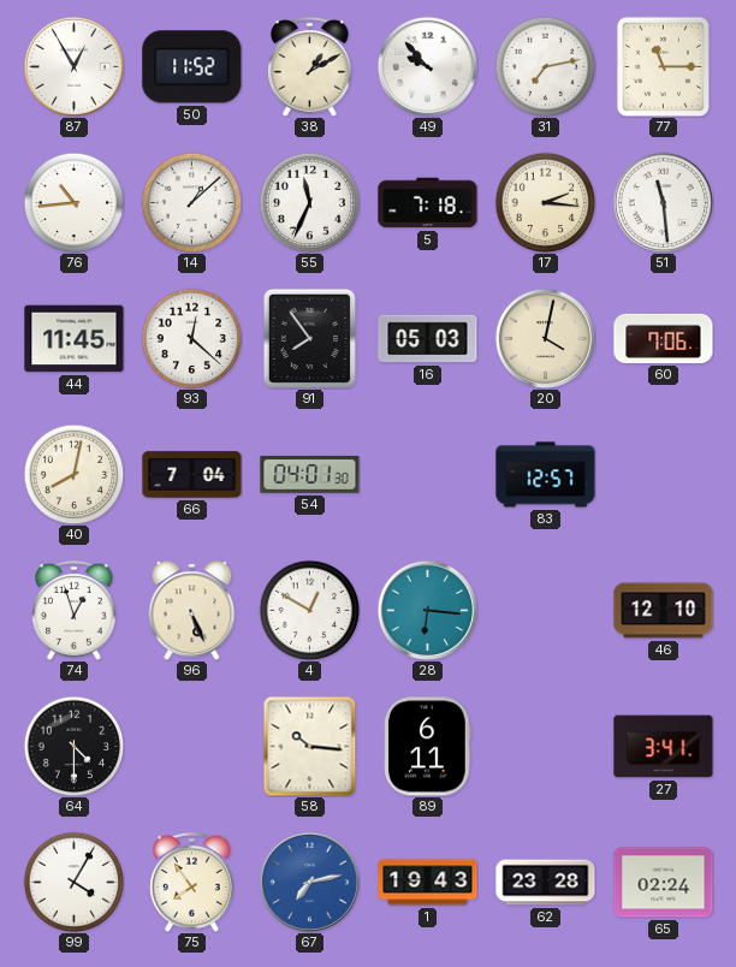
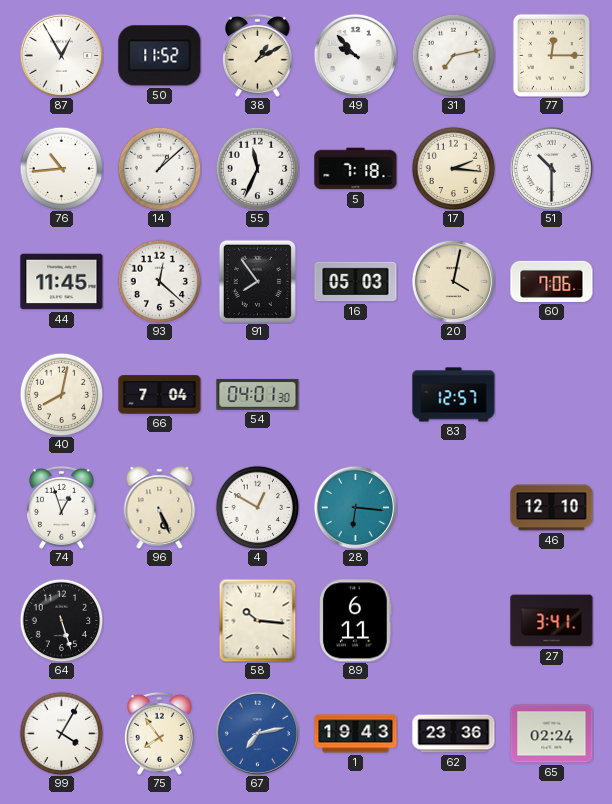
77: 11:15 -> 12:15
51: 11:29 -> 10:30
64: 4:30 -> 5:27
62: 23:28 -> 23:36
